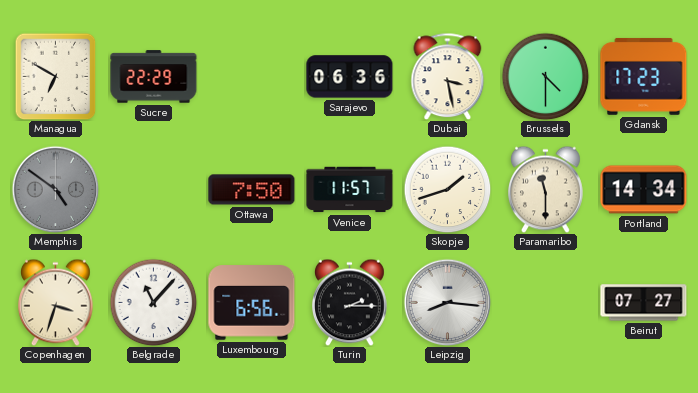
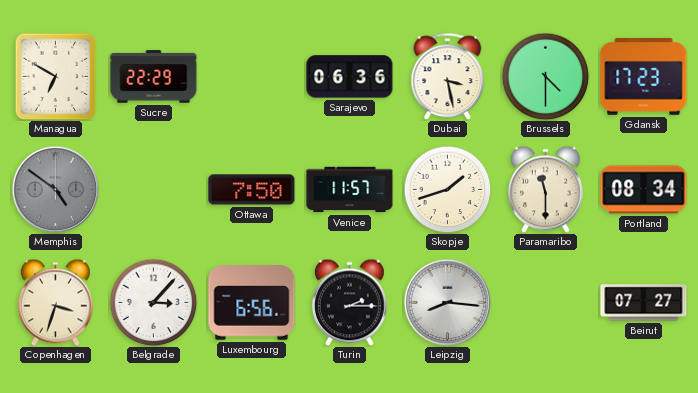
Portland: 14:34 -> 08:34
Belgrade: 11:07 -> 3:07
